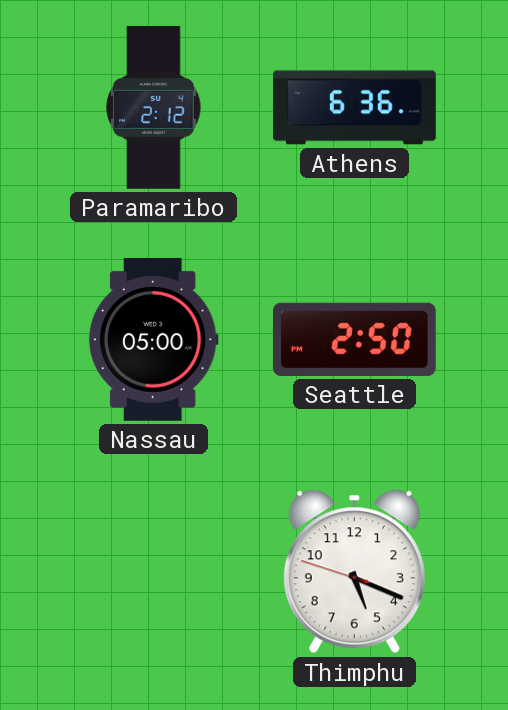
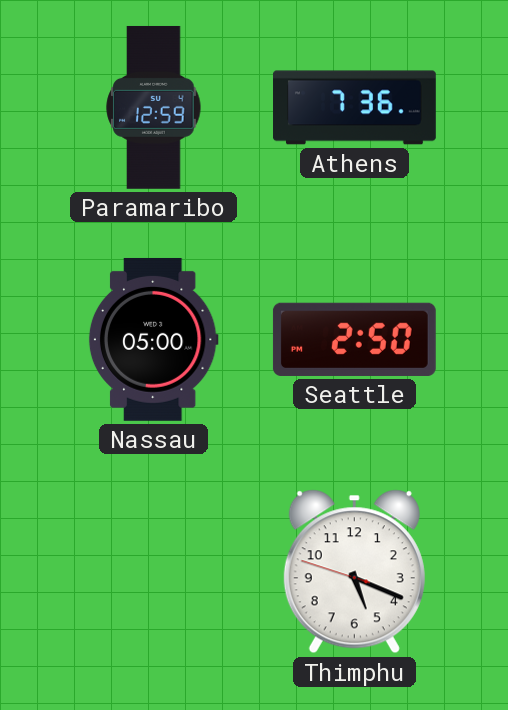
Paramaribo: 2:12 -> 12:59
Athens: 6:36 -> 7:36
